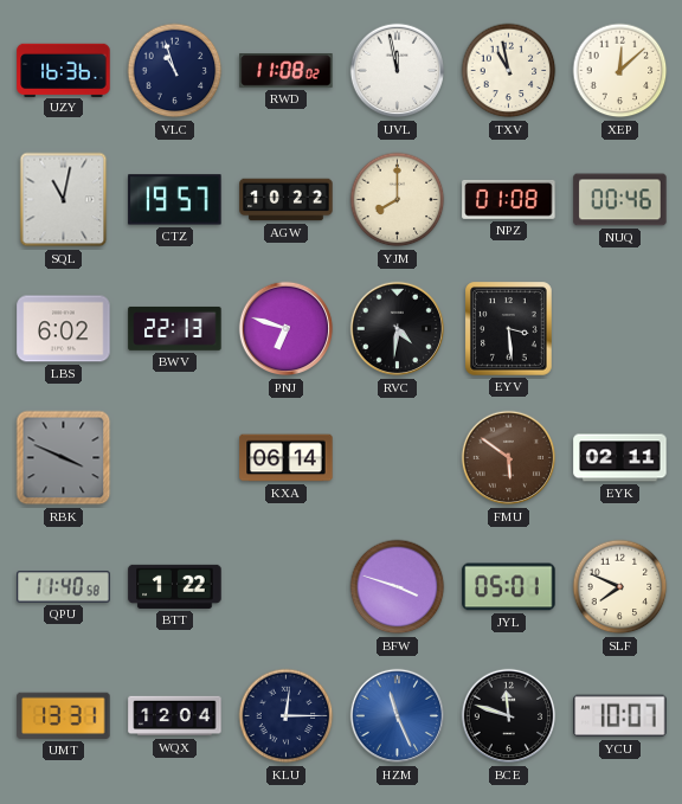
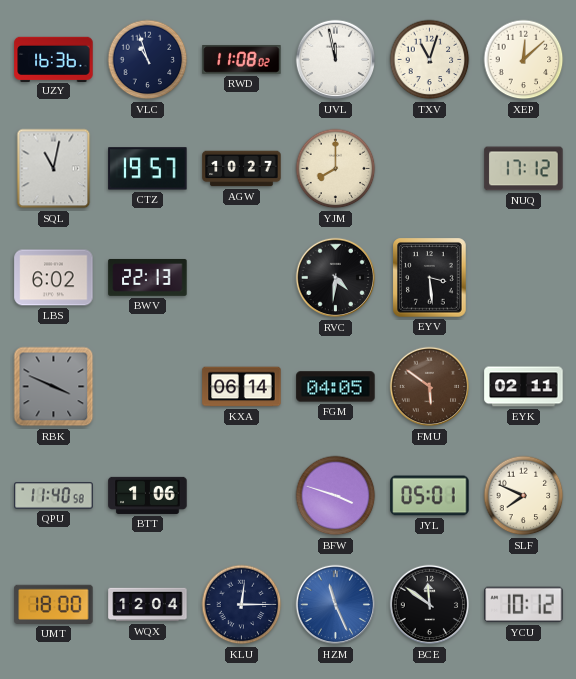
TXV: 10:58 -> 11:03
AGW: 10:22 -> 10:27
NPZ: 01:08 -> none
NUQ: 00:46 -> 17:12
PNJ: 6:48 -> none
FGM: none -> 04:05
BTT: 1:22 -> 1:06
UMT: 13:31 -> 18:00
BCE: 11:48 -> 11:51
YCU: 10:07 -> 10:12
